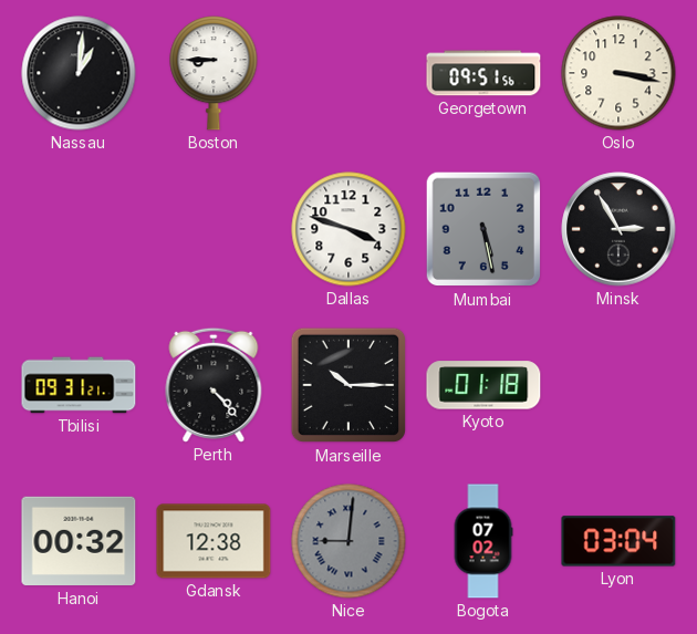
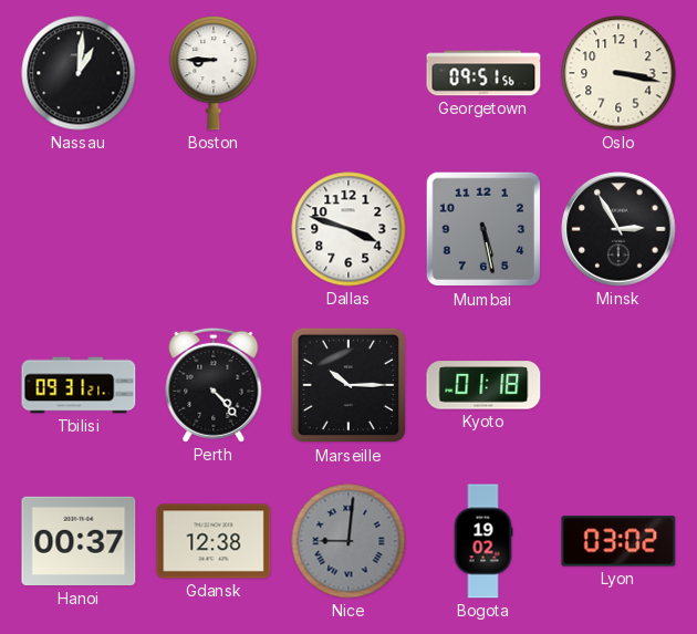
Hanoi: 00:32 -> 00:37
Bogota: 07:02 -> 19:02
Lyon: 03:04 -> 03:02
